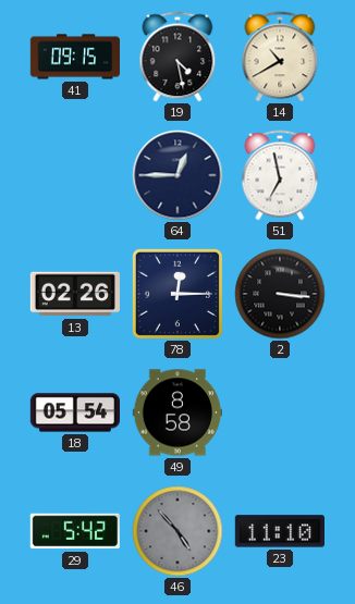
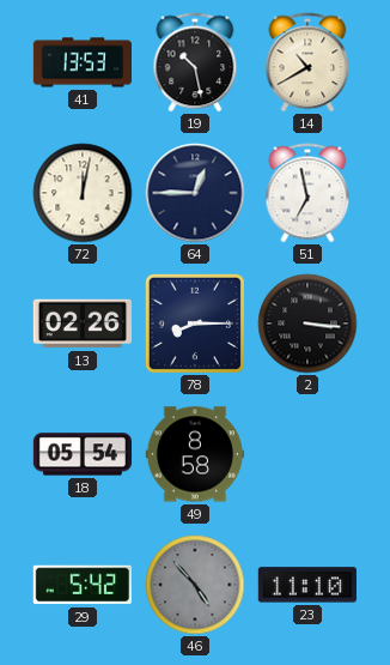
41: 09:15 -> 13:53
19: 4:28 -> 10:28
72: none -> 12:02
78: 12:15 -> 8:15
